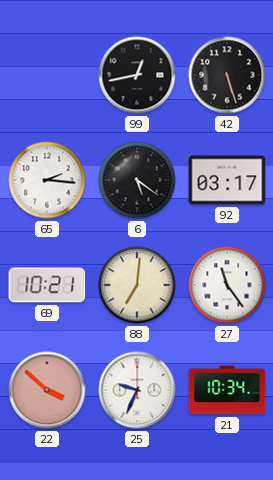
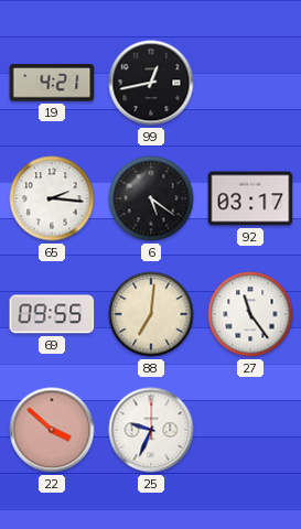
19: none -> 4:21
42: 5:27 -> none
69: 10:21 -> 09:55
21: 10:34 -> none
